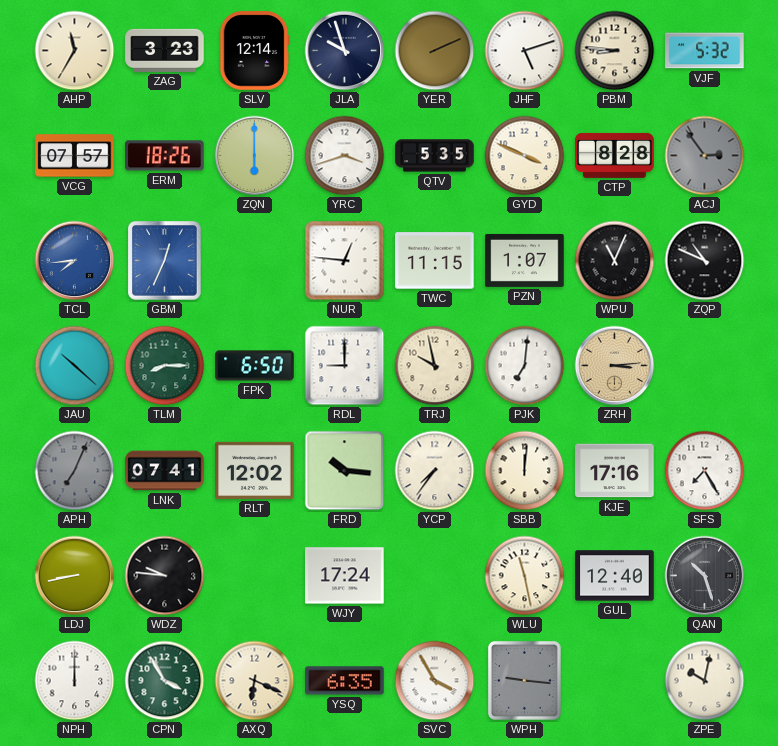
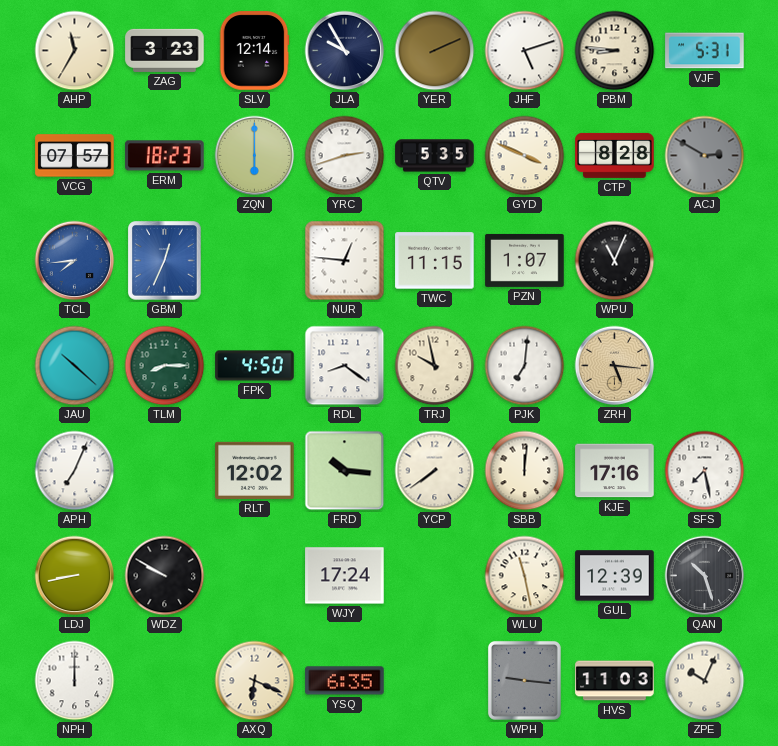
JLA: 9:57 -> 9:55
VJF: 5:32 -> 5:31
ERM: 18:26 -> 18:23
YRC: 3:42 -> 2:42
ACJ: 2:54 -> 2:50
ZQP: 10:49 -> none
FPK: 6:50 -> 4:50
RDL: 9:00 -> 8:21
ZRH: 3:14 -> 5:16
APH dial: grey -> white
LNK: 07:41 -> none
YCP: 7:36 -> 7:39
SFS: 7:25 -> 7:28
WDZ: 9:46 -> 9:50
GUL: 12:40 -> 12:39
CPN: 3:55 -> none
SVC: 3:55 -> none
HVS: none -> 11:03
ZPE: 10:02 -> 10:04
